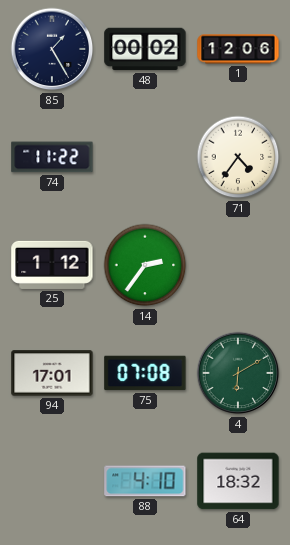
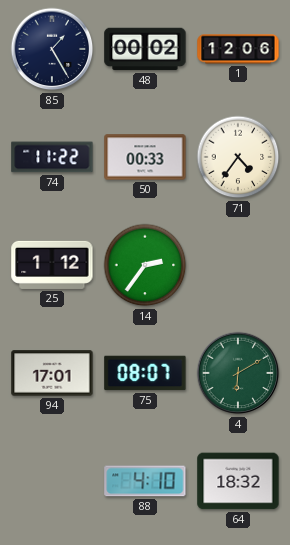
50: none -> 00:33
75: 07:08 -> 08:07
